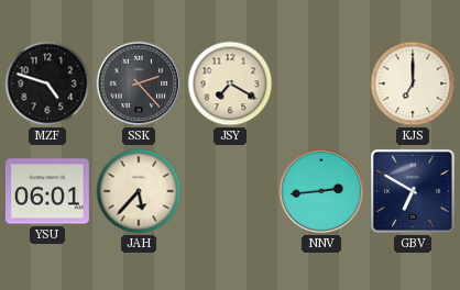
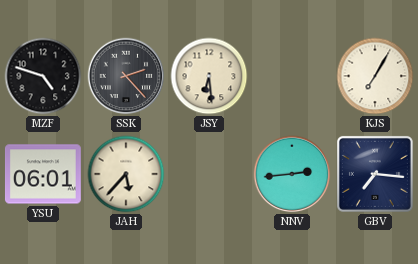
JSY: 7:20 -> 6:29
KJS: 7:00 -> 7:05
GBV: 6:50 -> 7:16
